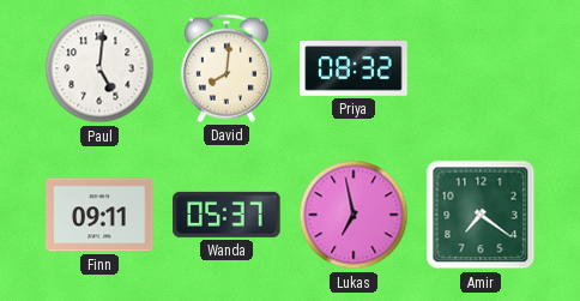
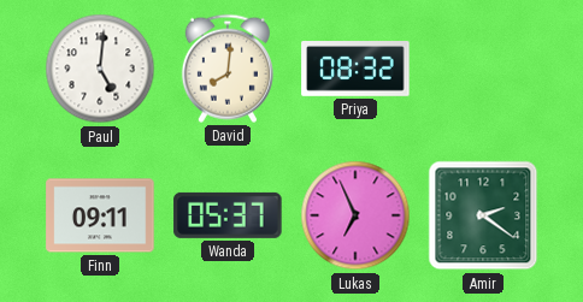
Lukas: 6:58 -> 6:56
Amir: 7:21 -> 2:21
